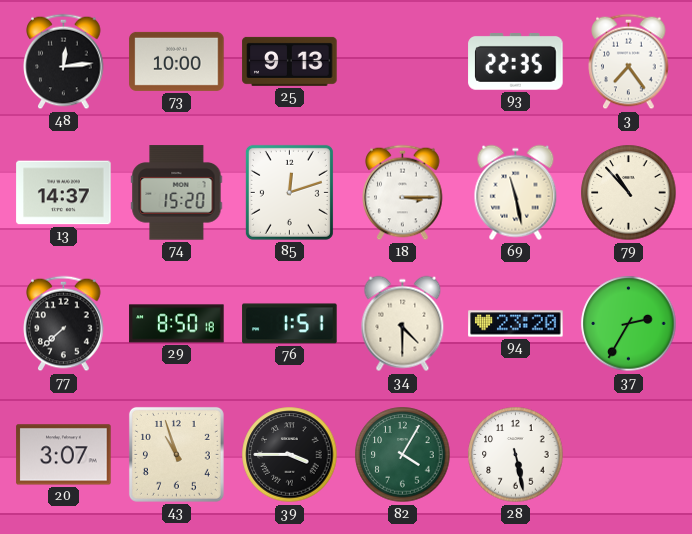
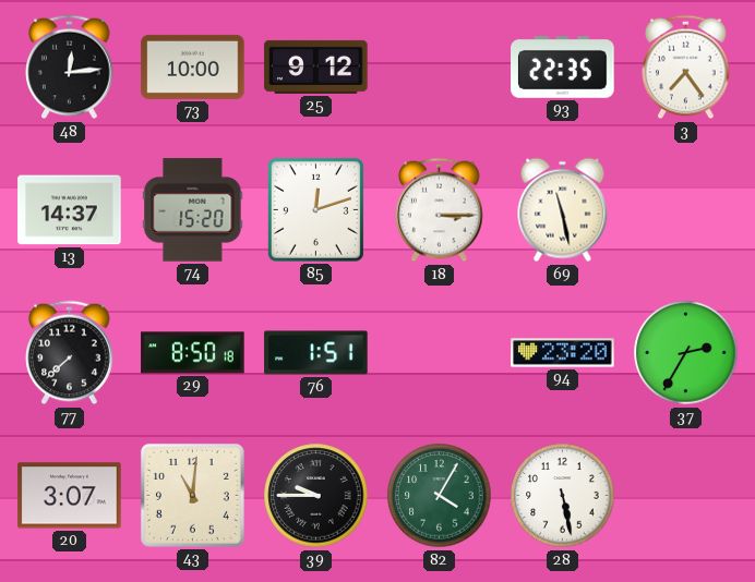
25: 9:13 -> 9:12
79: 10:53 -> none
34: 4:30 -> none
43: 10:57 -> 11:01
39: 3:45 -> 9:45
